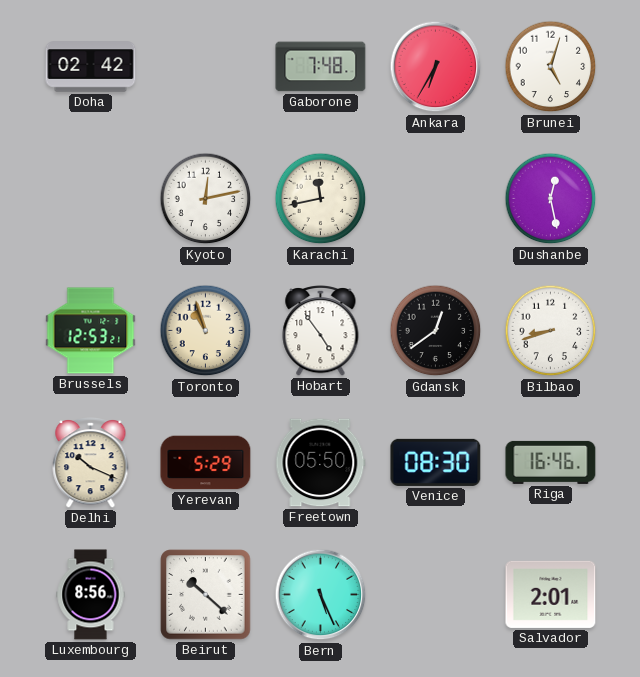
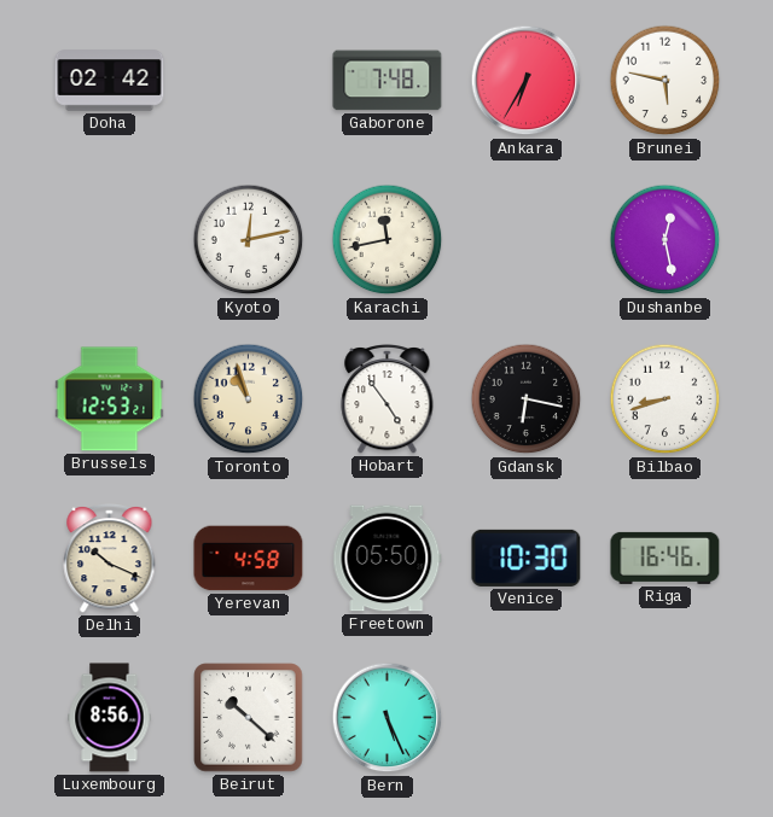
Brunei: 5:03 -> 5:47
Gdansk: 12:39 -> 6:17
Yerevan: 5:29 -> 4:58
Venice: 08:30 -> 10:30
Salvador: 2:01 -> none
